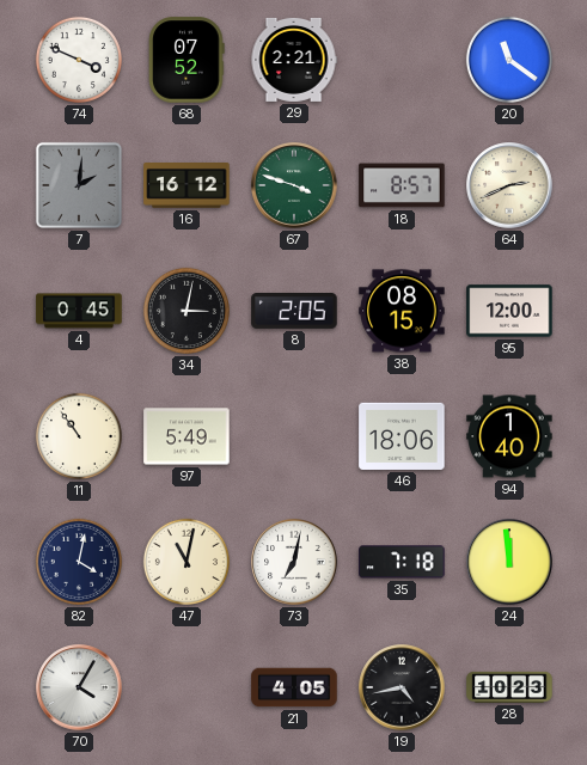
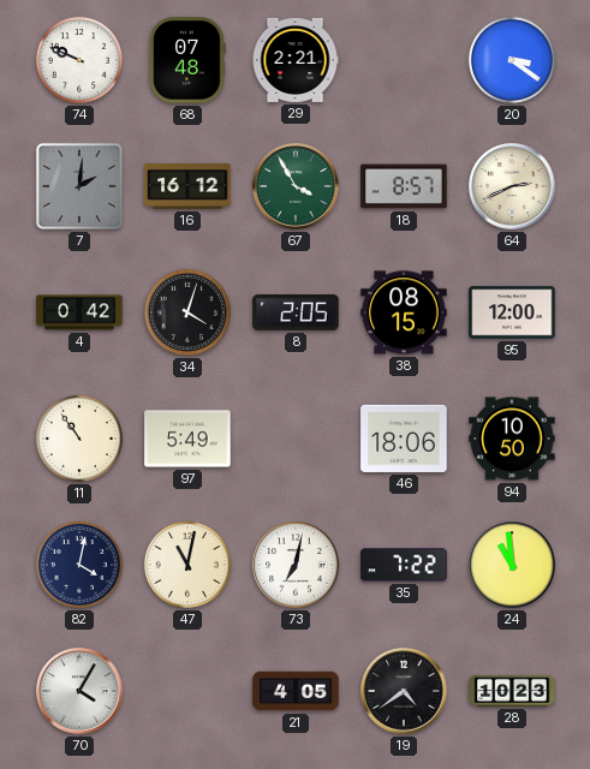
74: 3:49 -> 9:49
68: 07:52 -> 07:48
20: 11:21 -> 3:21
67: 3:48 -> 3:55
4: 0:45 -> 0:42
34: 3:02 -> 4:03
94: 1:40 -> 10:50
35: 7:18 -> 7:22
24: 11:59 -> 10:59
19: 4:43 -> 4:39
